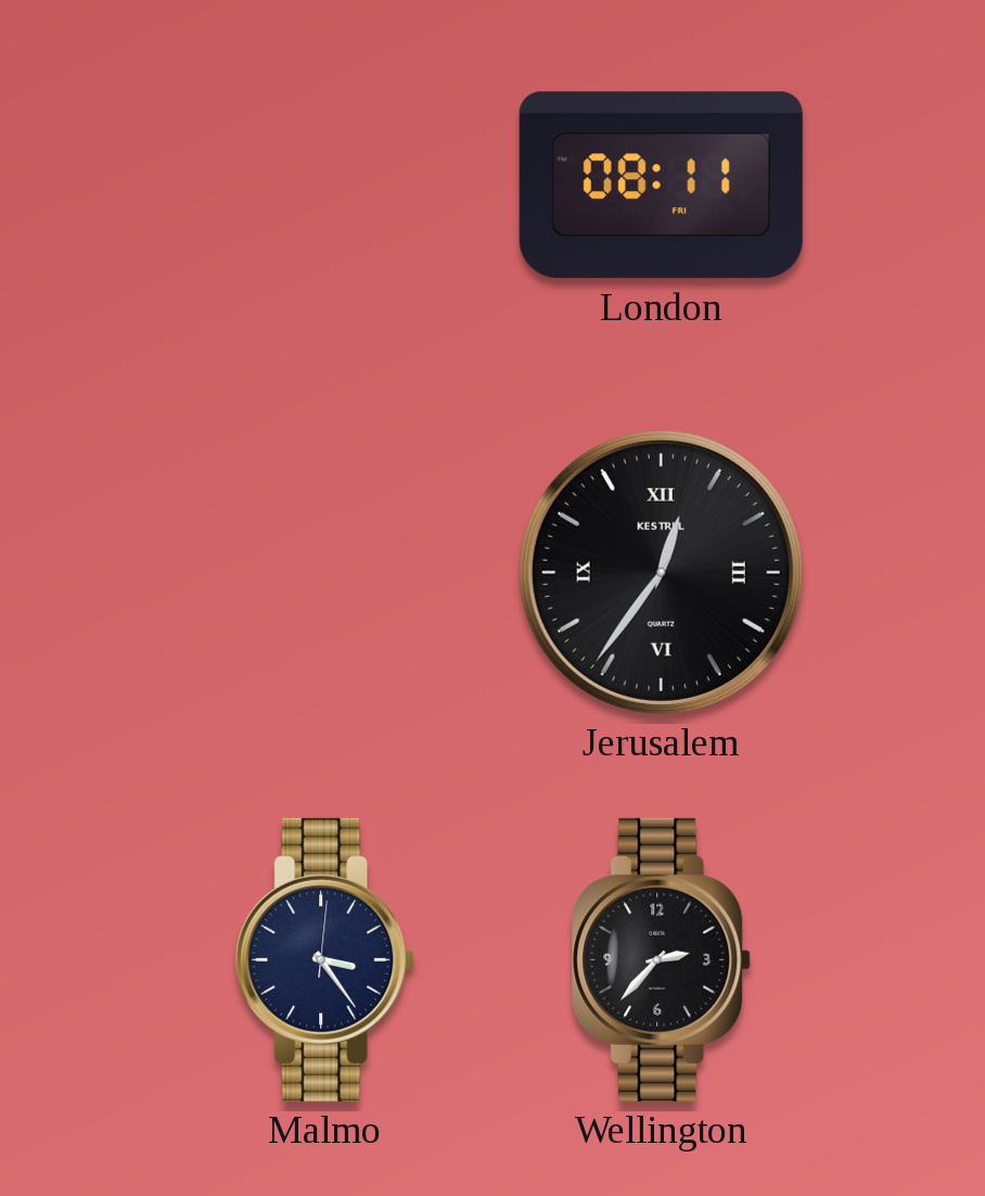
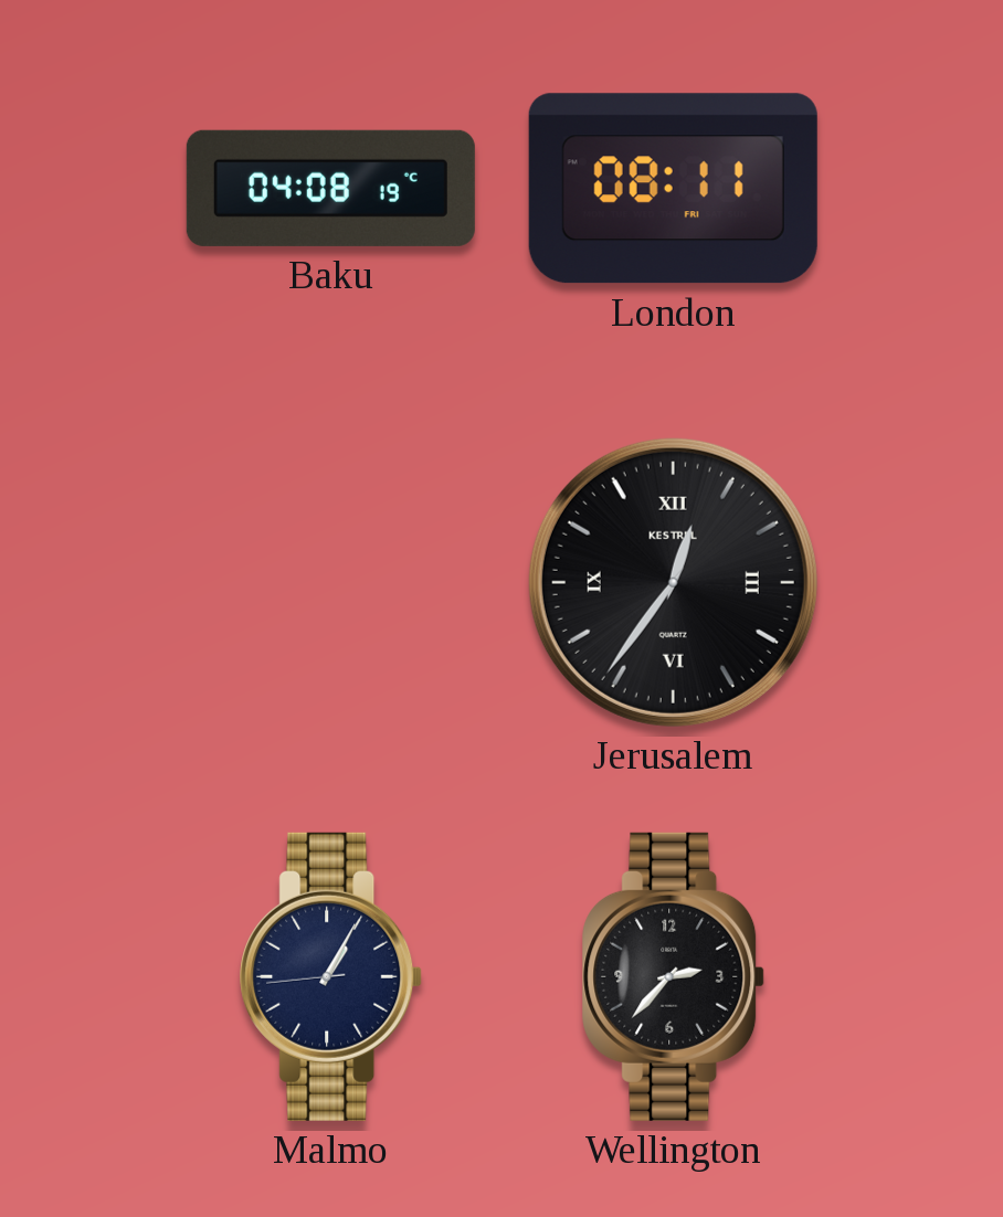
Baku: none -> 04:08
Malmo: 3:24 -> 1:04
